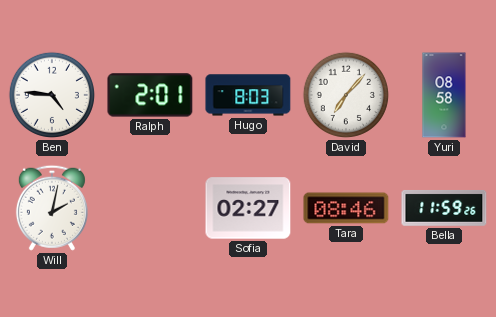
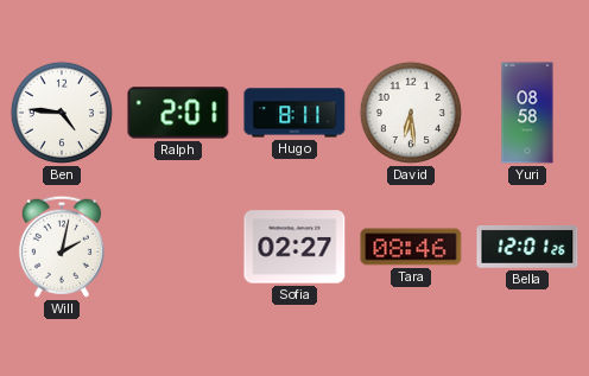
Hugo: 8:03 -> 8:11
David: 7:07 -> 6:29
Bella: 11:59 -> 12:01
